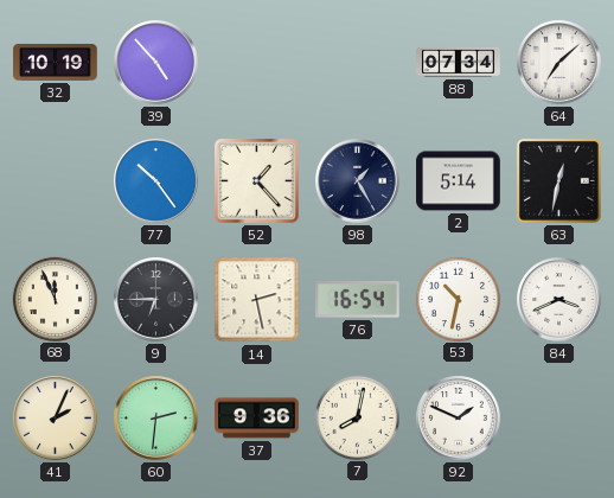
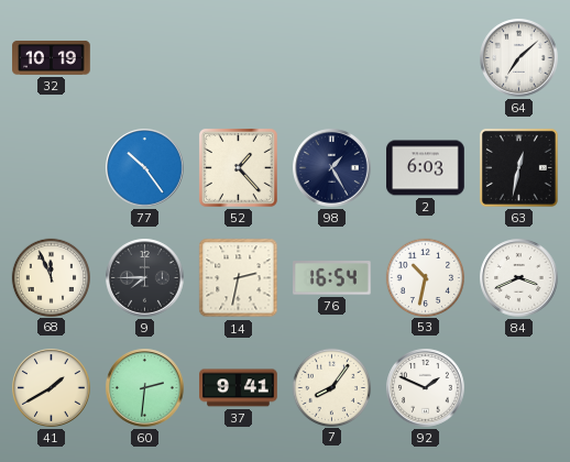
39: 4:53 -> none
88: 07:34 -> none
2: 5:14 -> 6:03
9: 6:45 -> 7:45
14: 2:28 -> 2:32
41: 2:04 -> 1:40
37: 9:36 -> 9:41
7: 8:02 -> 8:06
